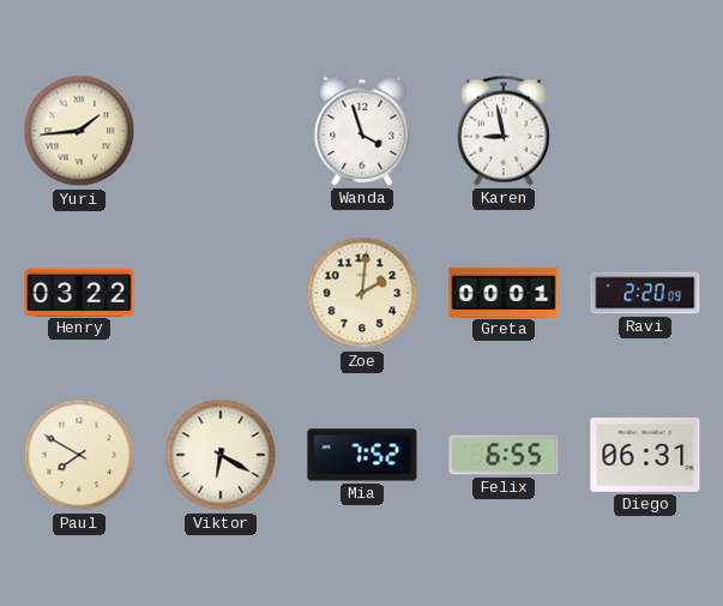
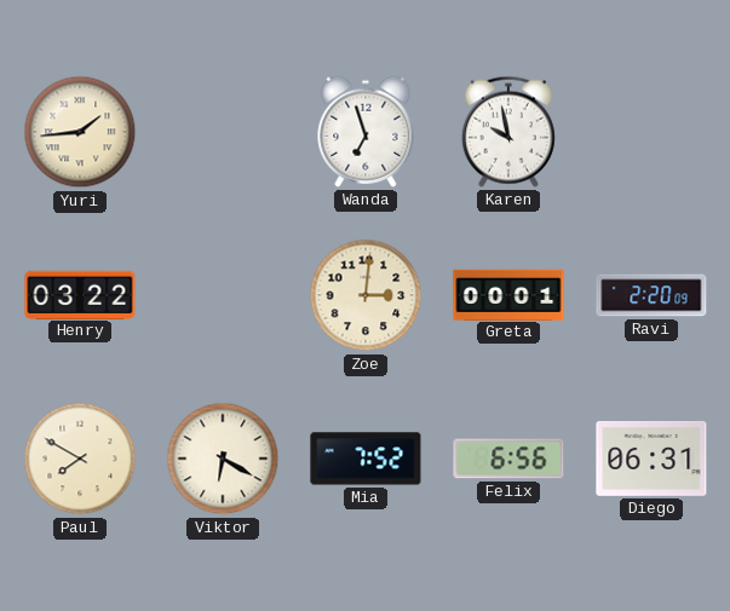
Wanda: 3:57 -> 6:57
Karen: 8:58 -> 9:58
Zoe: 2:01 -> 3:01
Felix: 6:55 -> 6:56
